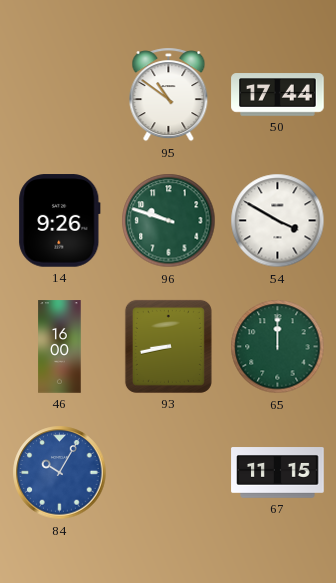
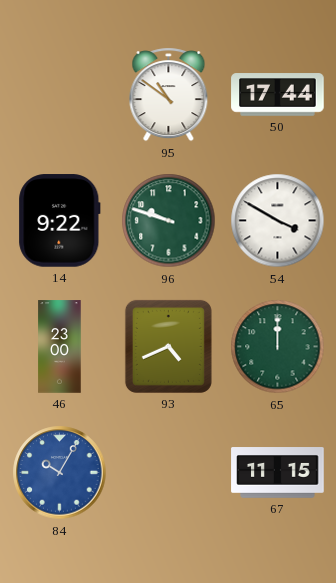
14: 9:26 -> 9:22
46: 16:00 -> 23:00
93: 8:43 -> 4:41
